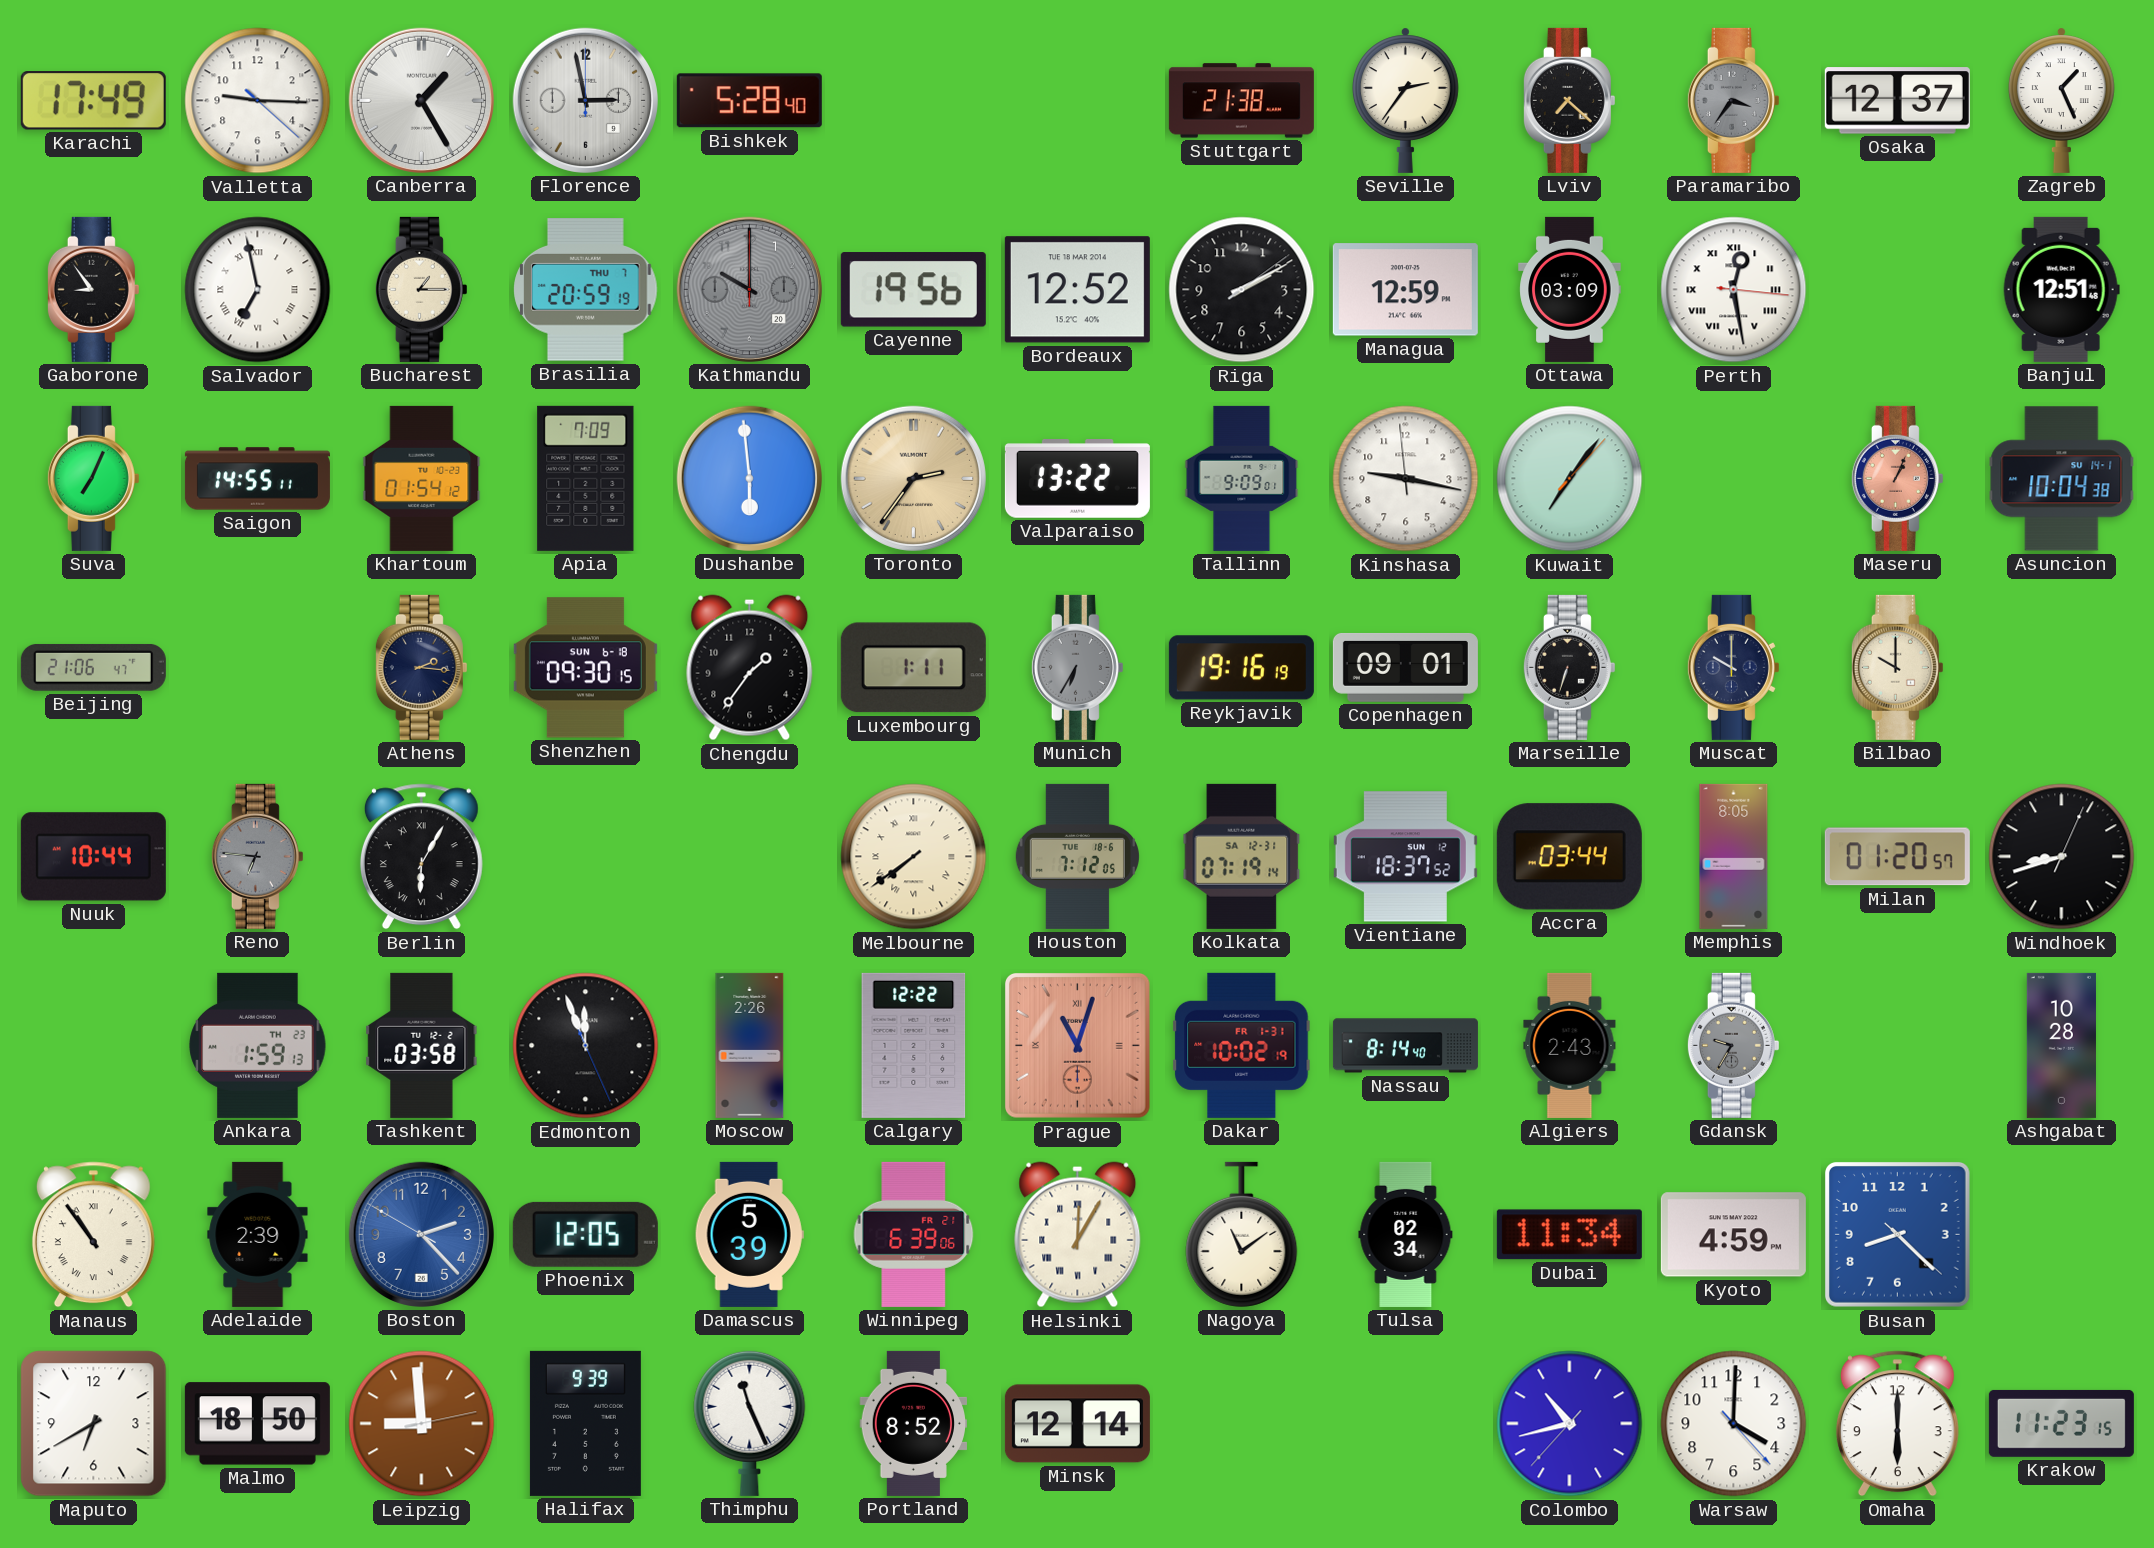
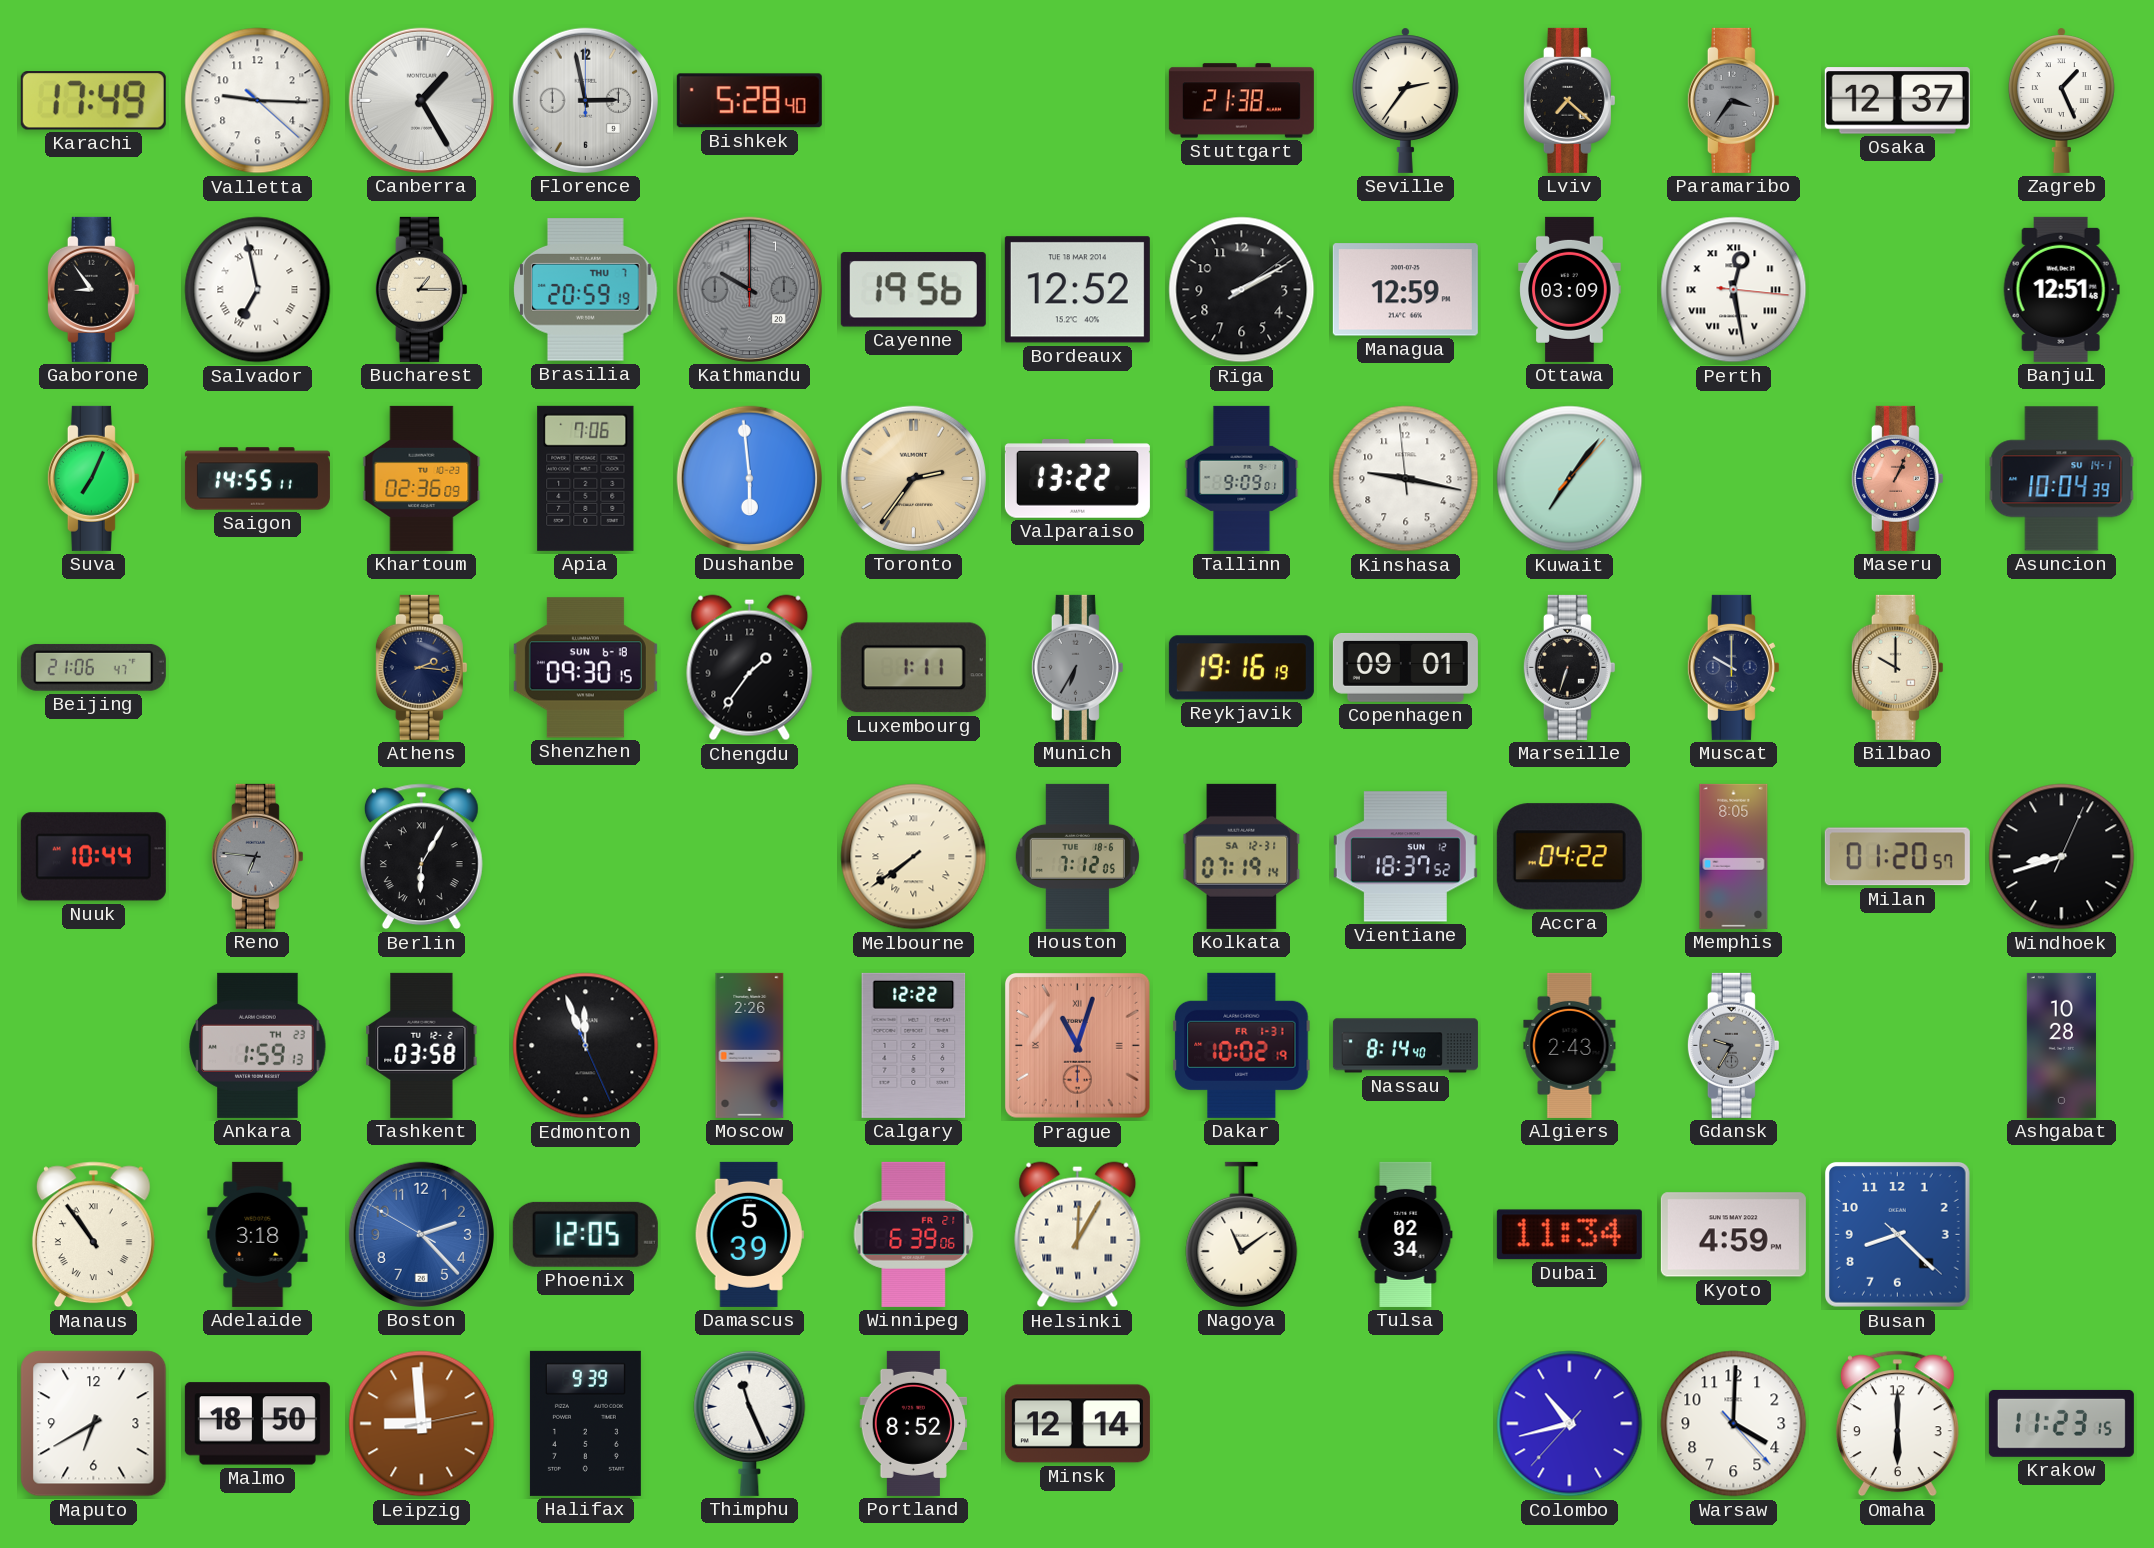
Khartoum: 01:54 -> 02:36
Apia: 7:09 -> 7:06
Asuncion: 10:04:38 -> 10:04:39
Accra: 03:44 -> 04:22
Adelaide: 2:39 -> 3:18
